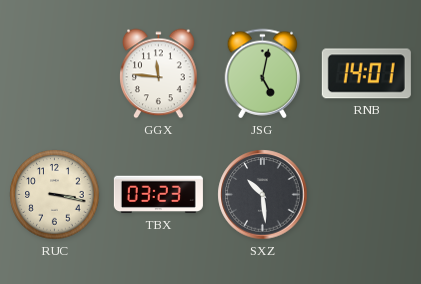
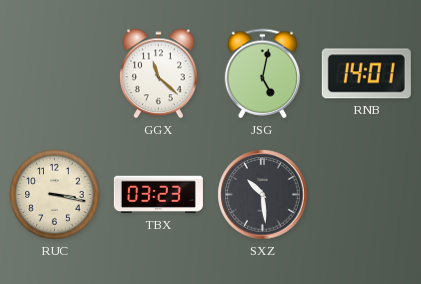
GGX: 11:46 -> 11:22
